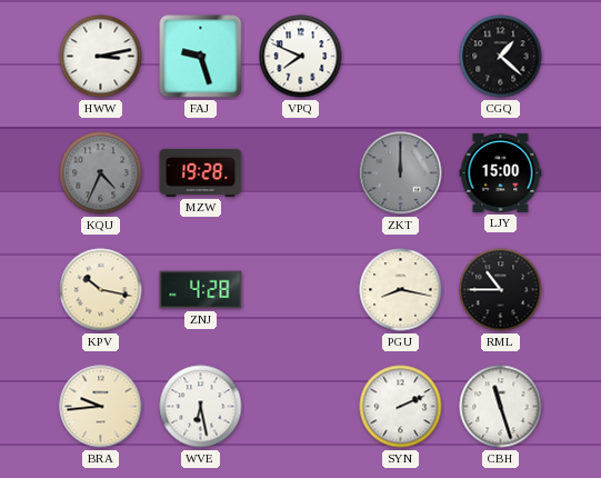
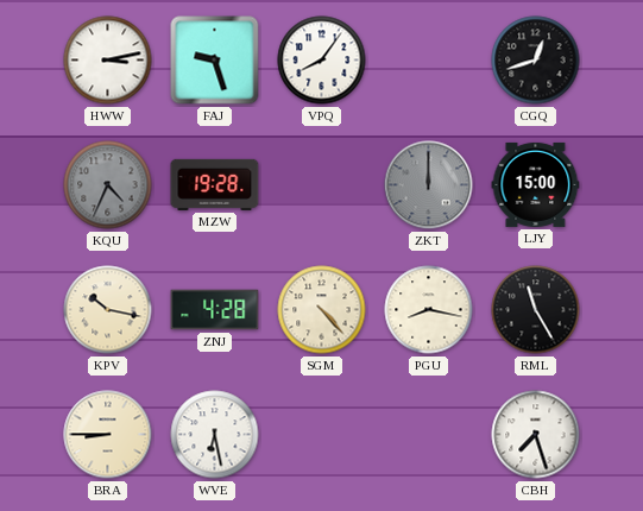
VPQ: 7:49 -> 8:06
CGQ: 1:22 -> 12:42
SGM: none -> 4:23
RML: 10:45 -> 11:25
BRA: 9:44 -> 8:45
SYN: 2:11 -> none
CBH: 11:27 -> 7:27
